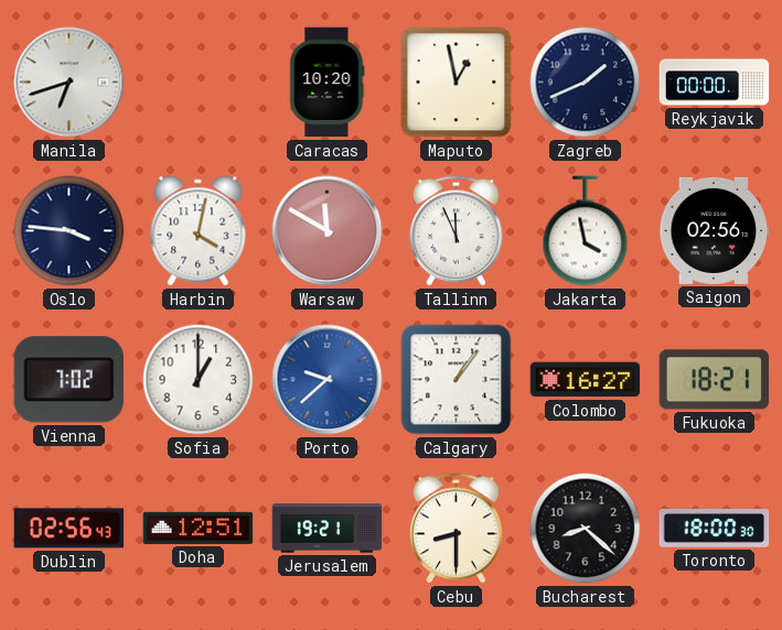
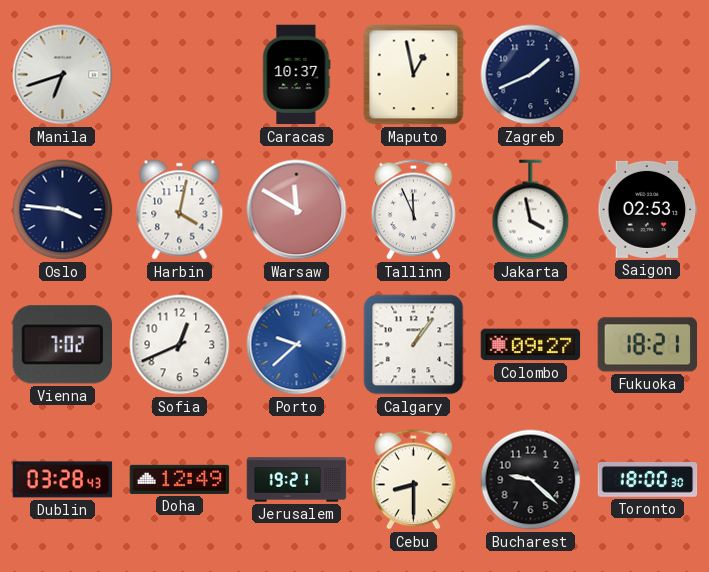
Caracas: 10:20 -> 10:37
Reykjavik: 00:00 -> none
Saigon: 02:56 -> 02:53
Sofia: 1:00 -> 12:41
Colombo: 16:27 -> 09:27
Dublin: 02:56 -> 03:28
Doha: 12:51 -> 12:49
Bucharest: 8:22 -> 9:22
